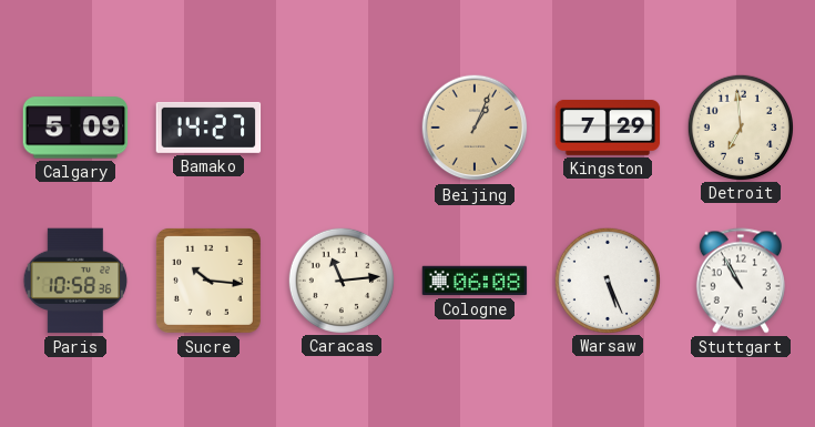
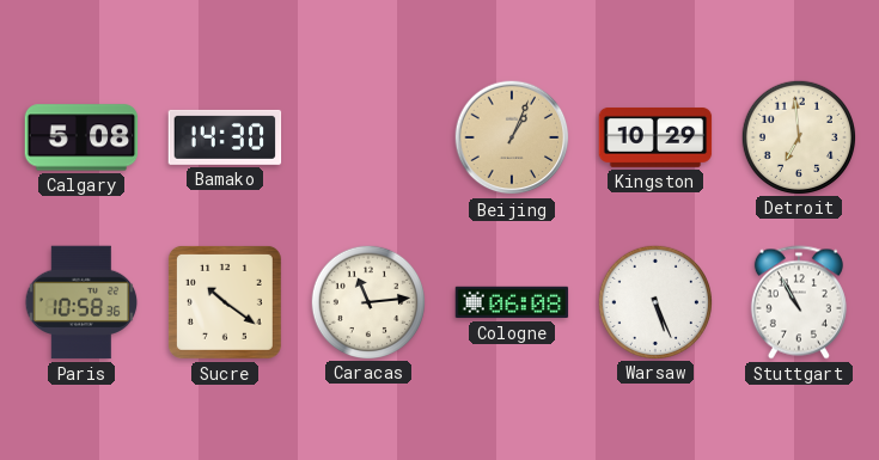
Calgary: 5:09 -> 5:08
Bamako: 14:27 -> 14:30
Kingston: 7:29 -> 10:29
Sucre: 10:16 -> 10:21
